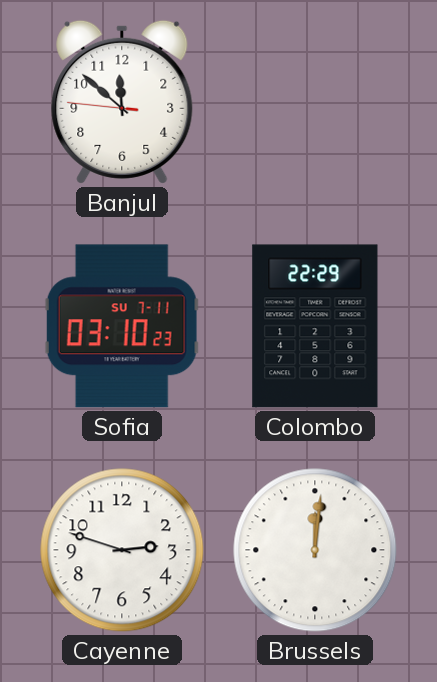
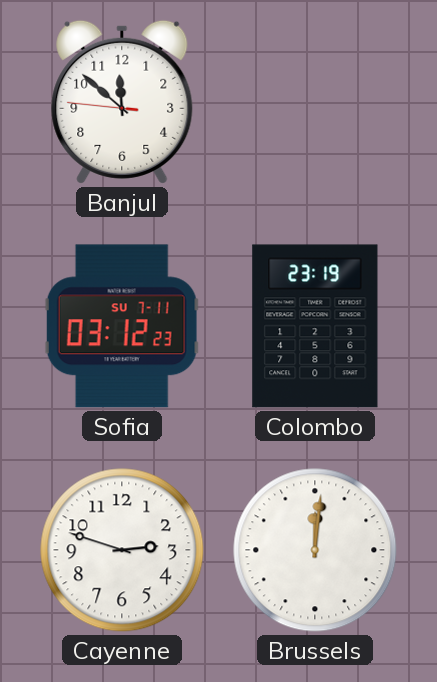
Sofia: 03:10 -> 03:12
Colombo: 22:29 -> 23:19
